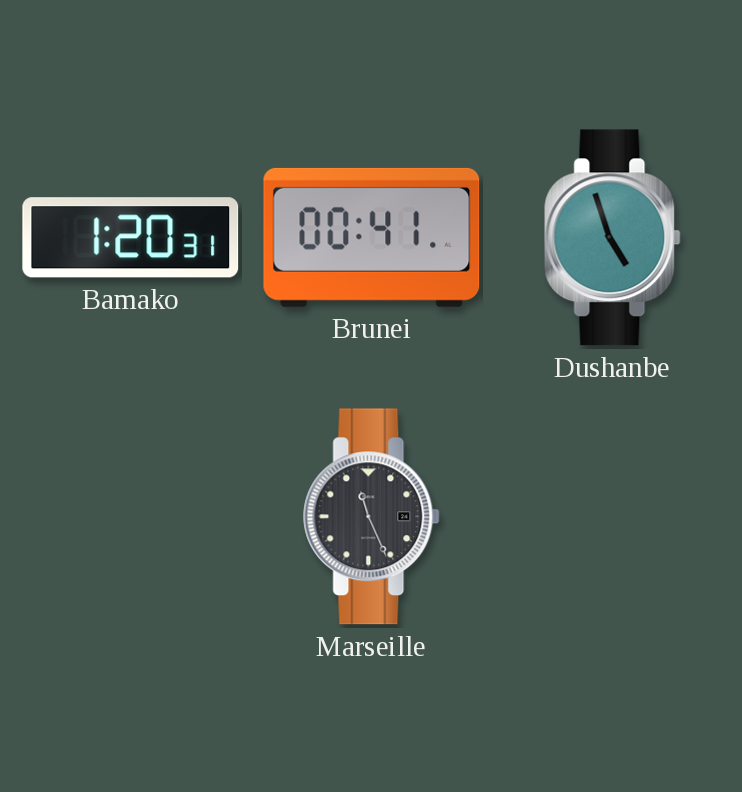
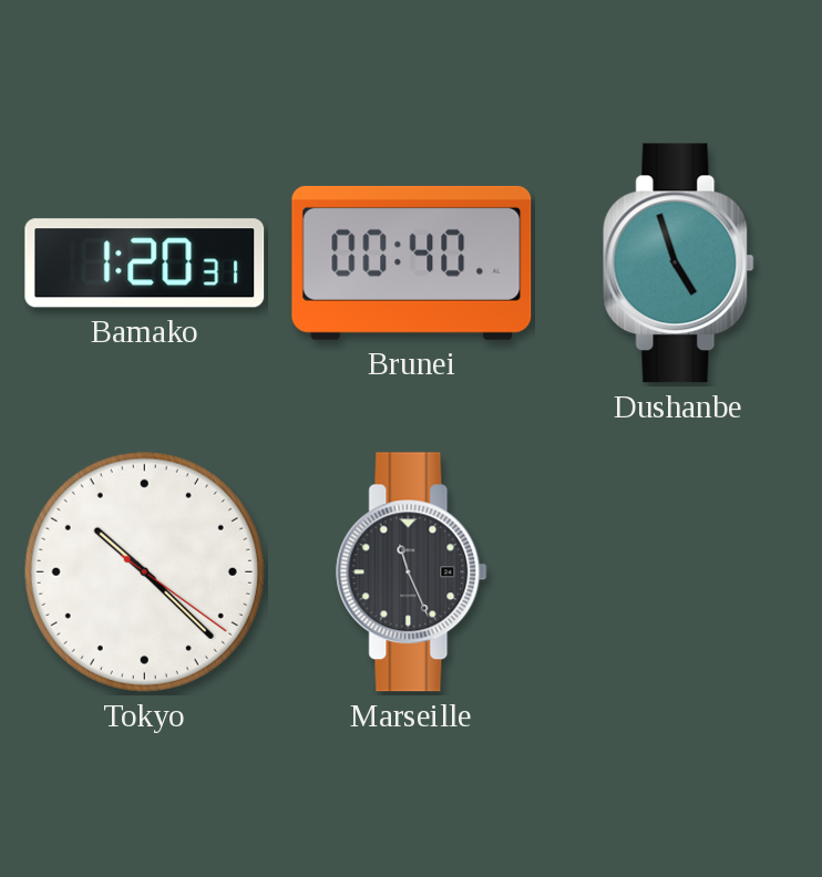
Brunei: 00:41 -> 00:40
Tokyo: none -> 10:22
